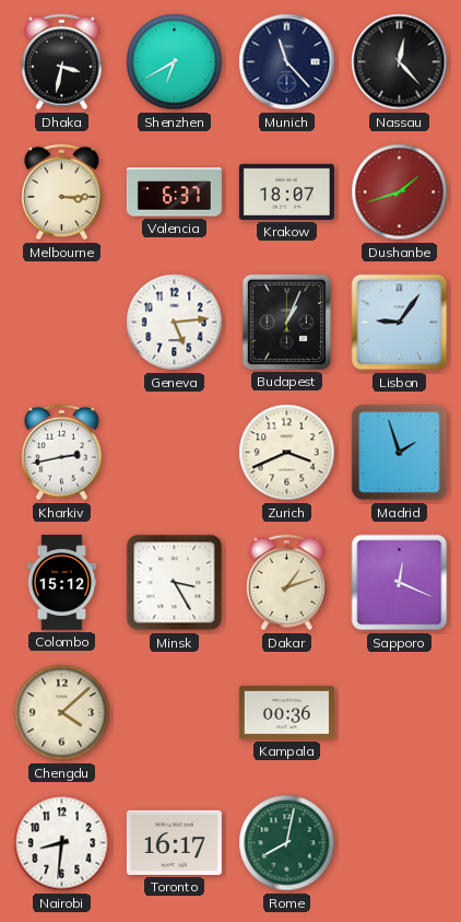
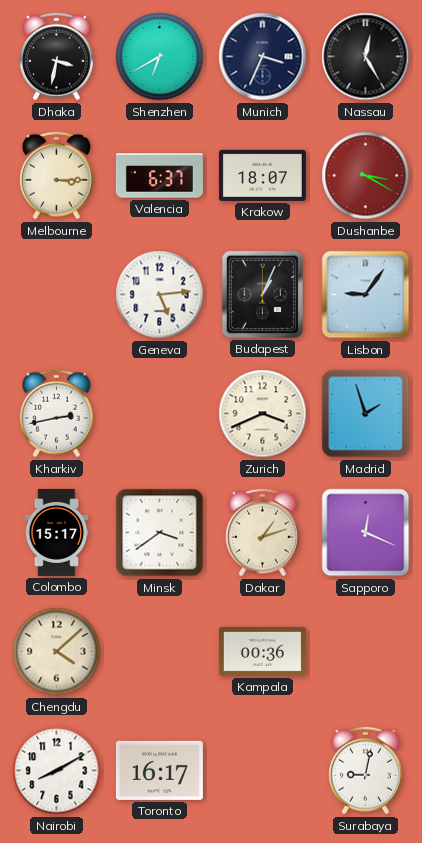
Munich: 11:23 -> 3:34
Nassau: 12:23 -> 12:25
Dushanbe: 1:42 -> 3:20
Colombo: 15:12 -> 15:17
Minsk: 3:25 -> 3:39
Nairobi: 8:31 -> 8:10
Rome: 8:02 -> none
Surabaya: none -> 9:02
